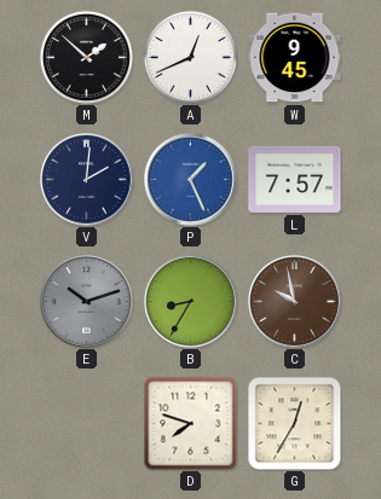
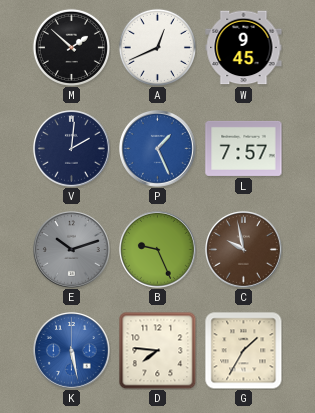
B: 8:35 -> 9:26
K: none -> 5:28
D: 7:48 -> 7:46
G: 12:35 -> 1:35
